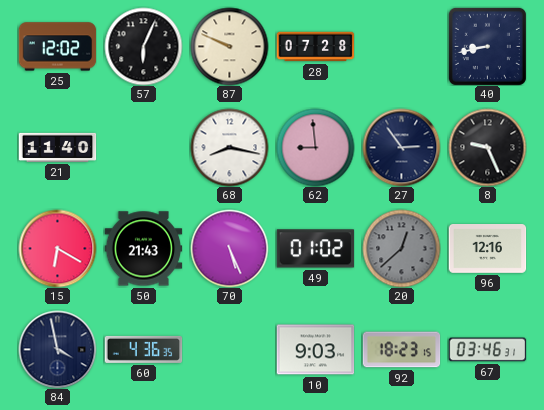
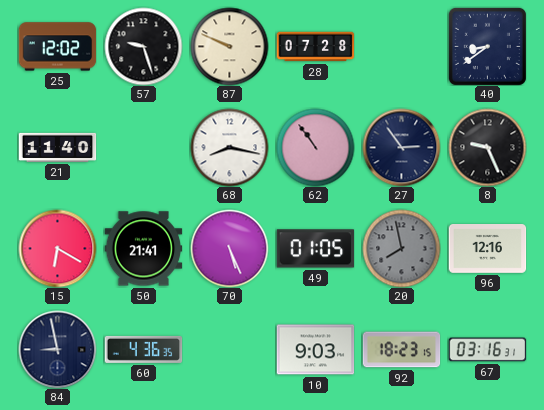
57: 6:04 -> 9:27
40: 8:43 -> 8:39
62: 8:59 -> 10:54
50: 21:43 -> 21:41
49: 01:02 -> 01:05
20: 12:38 -> 7:58
84: 3:58 -> 8:58
67: 03:46 -> 03:16
